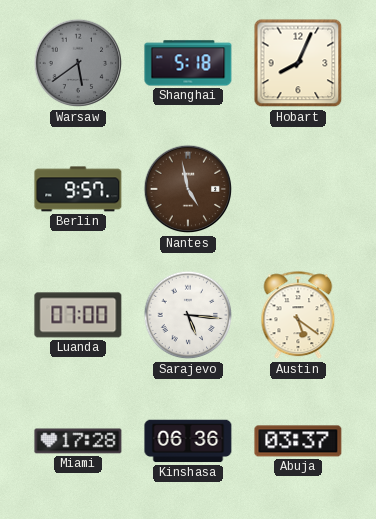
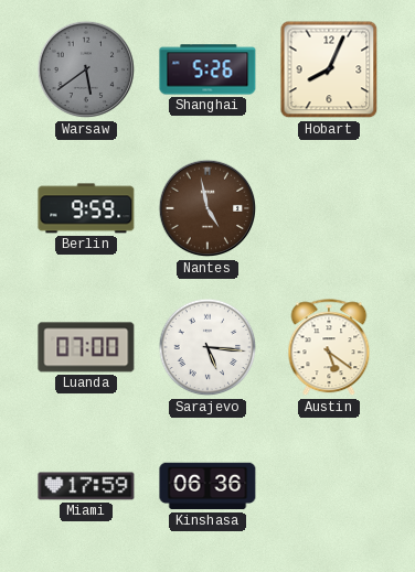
Shanghai: 5:18 -> 5:26
Berlin: 9:57 -> 9:59
Miami: 17:28 -> 17:59
Abuja: 03:37 -> none
